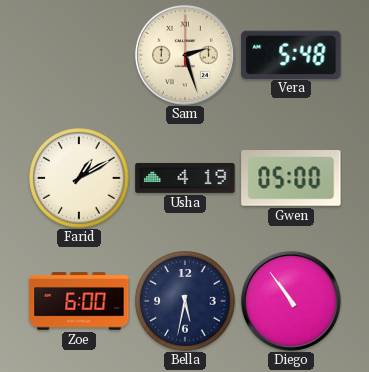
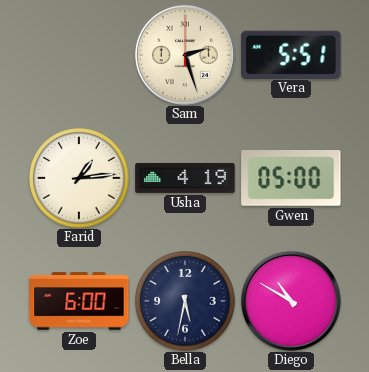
Vera: 5:48 -> 5:51
Farid: 1:10 -> 1:14
Diego: 10:54 -> 10:50
